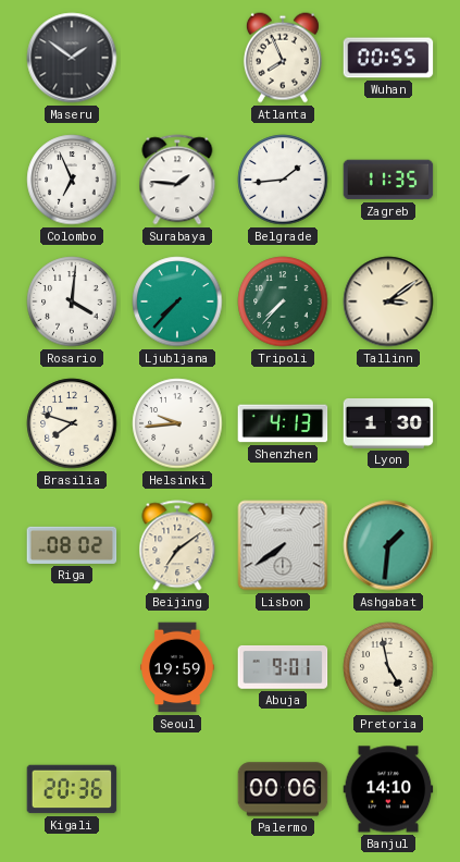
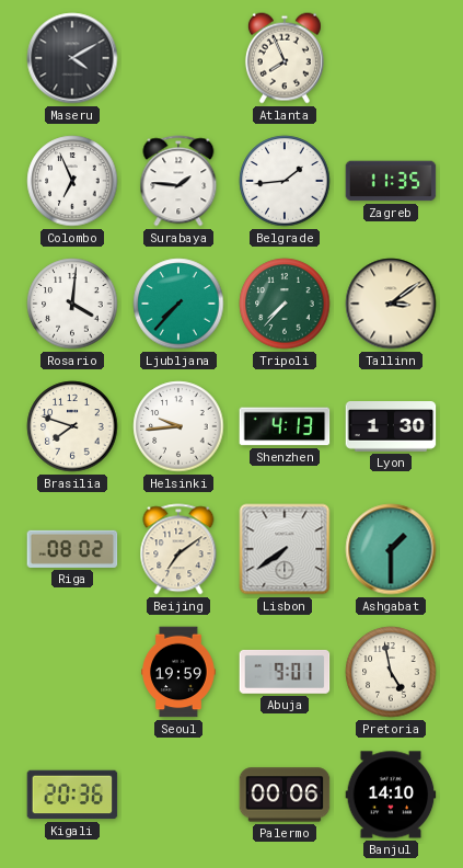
Maseru: 1:51 -> 4:10
Wuhan: 00:55 -> none
Ashgabat: 1:31 -> 1:30
